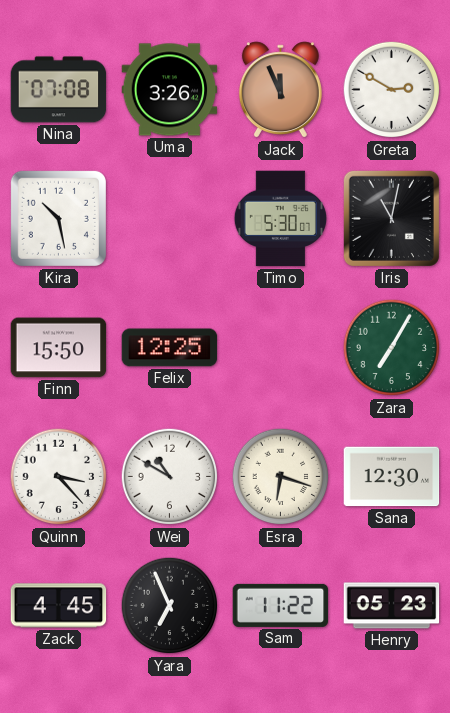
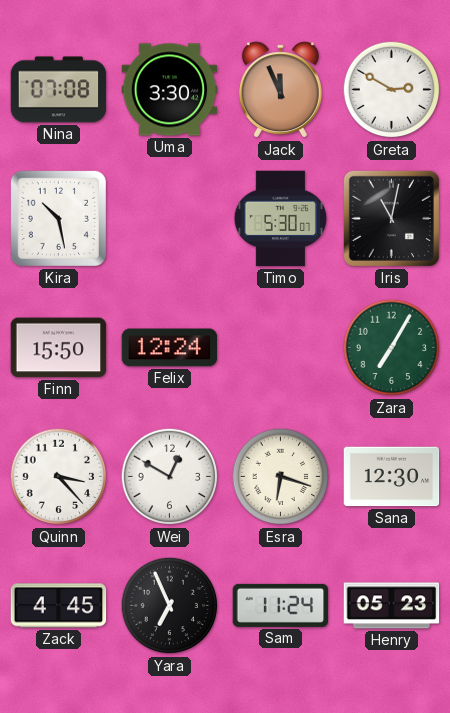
Uma: 3:26 -> 3:30
Felix: 12:25 -> 12:24
Wei: 10:50 -> 12:50
Sam: 11:22 -> 11:24
